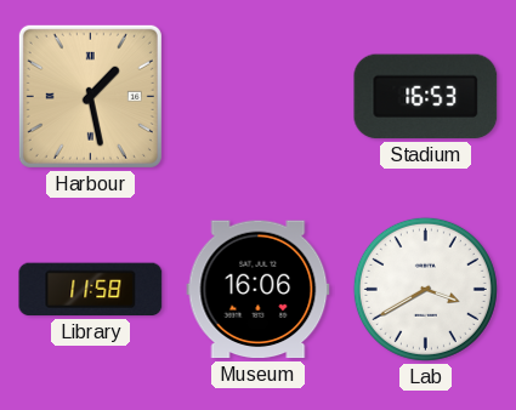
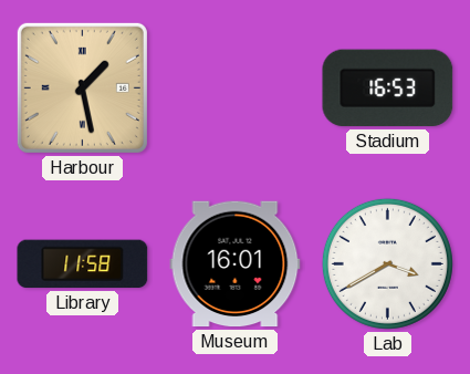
Museum: 16:06 -> 16:01
